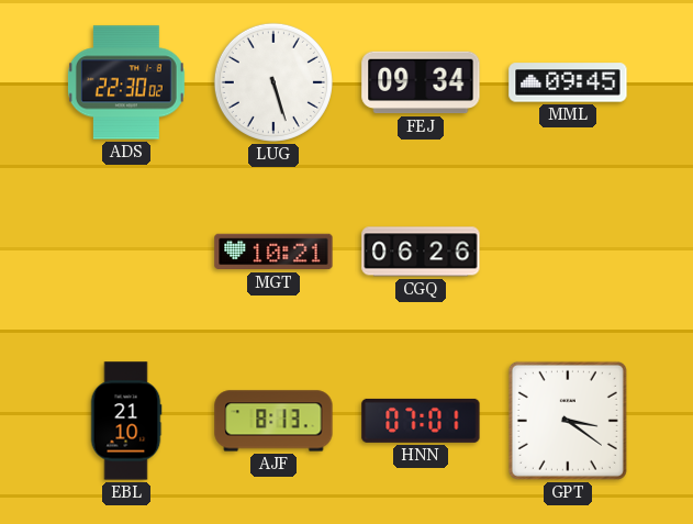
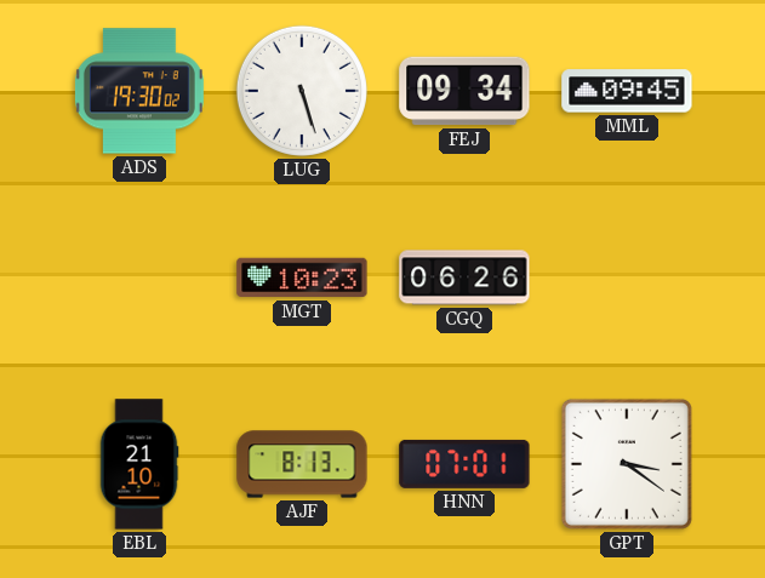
ADS: 22:30 -> 19:30
MGT: 10:21 -> 10:23
